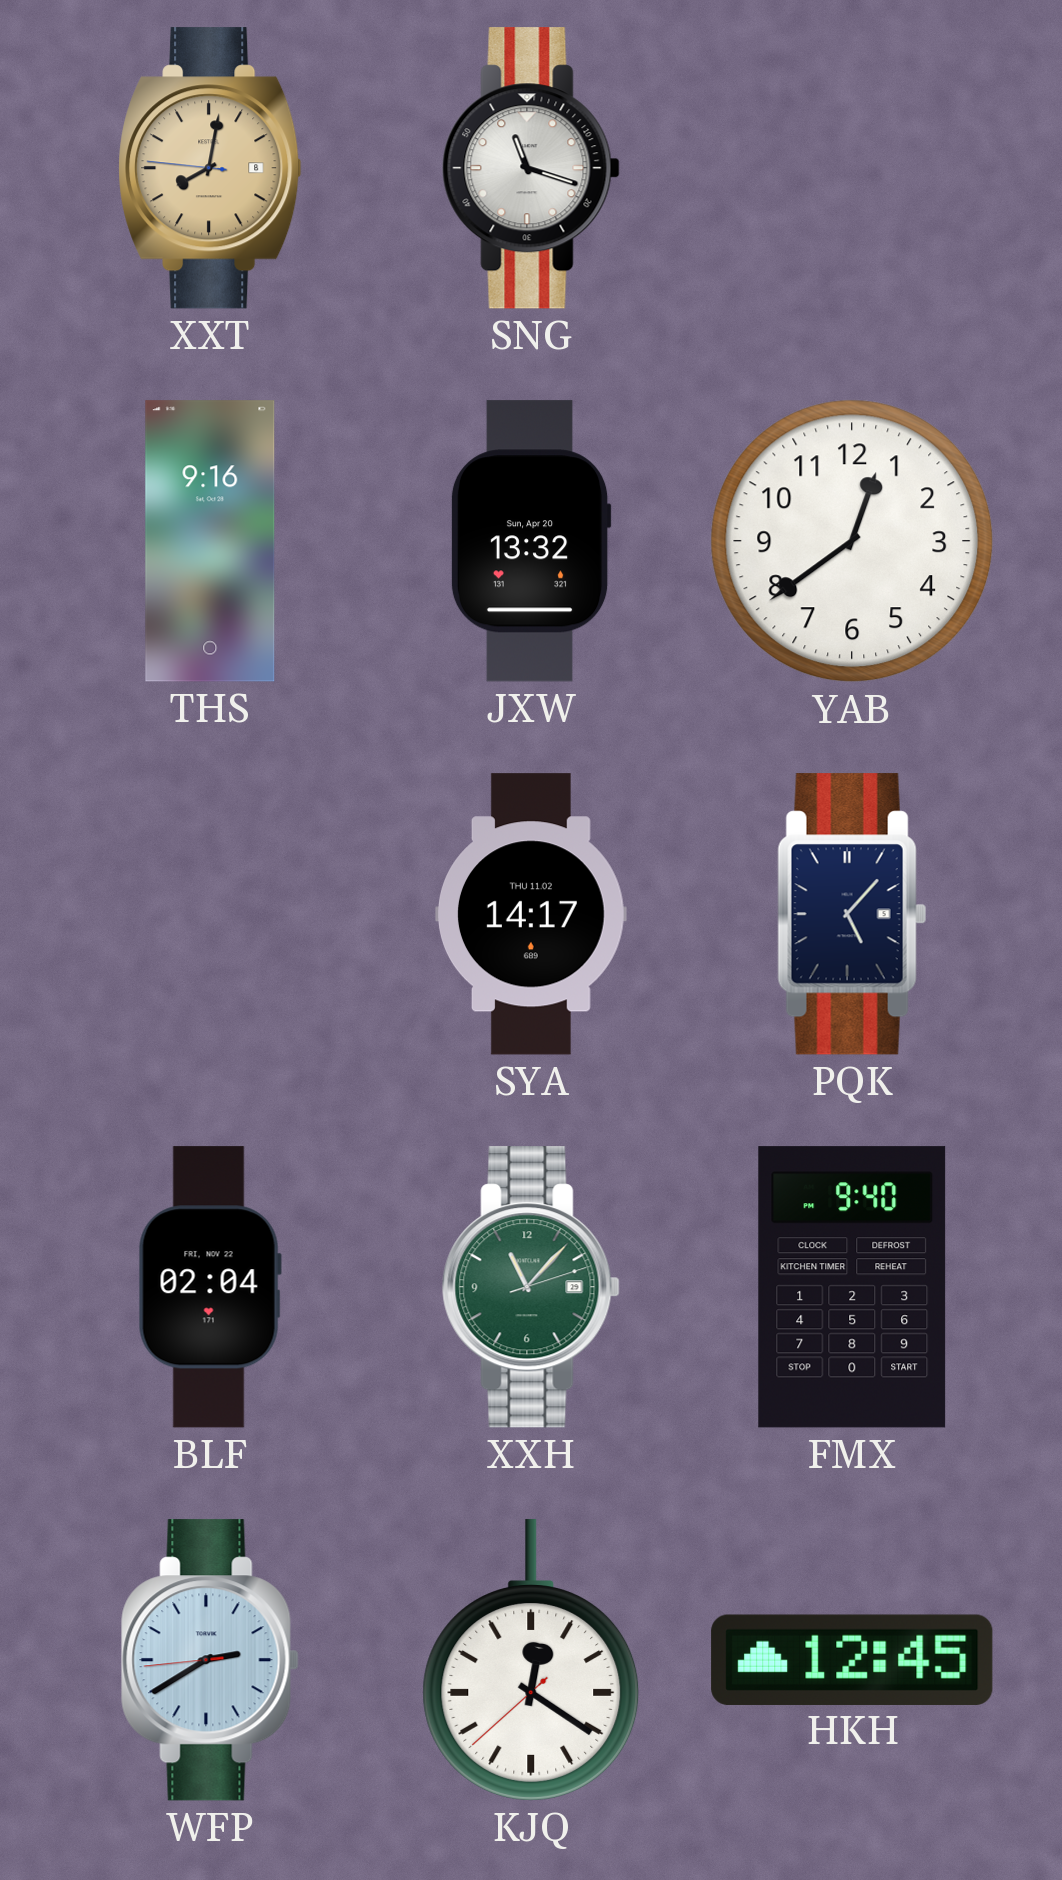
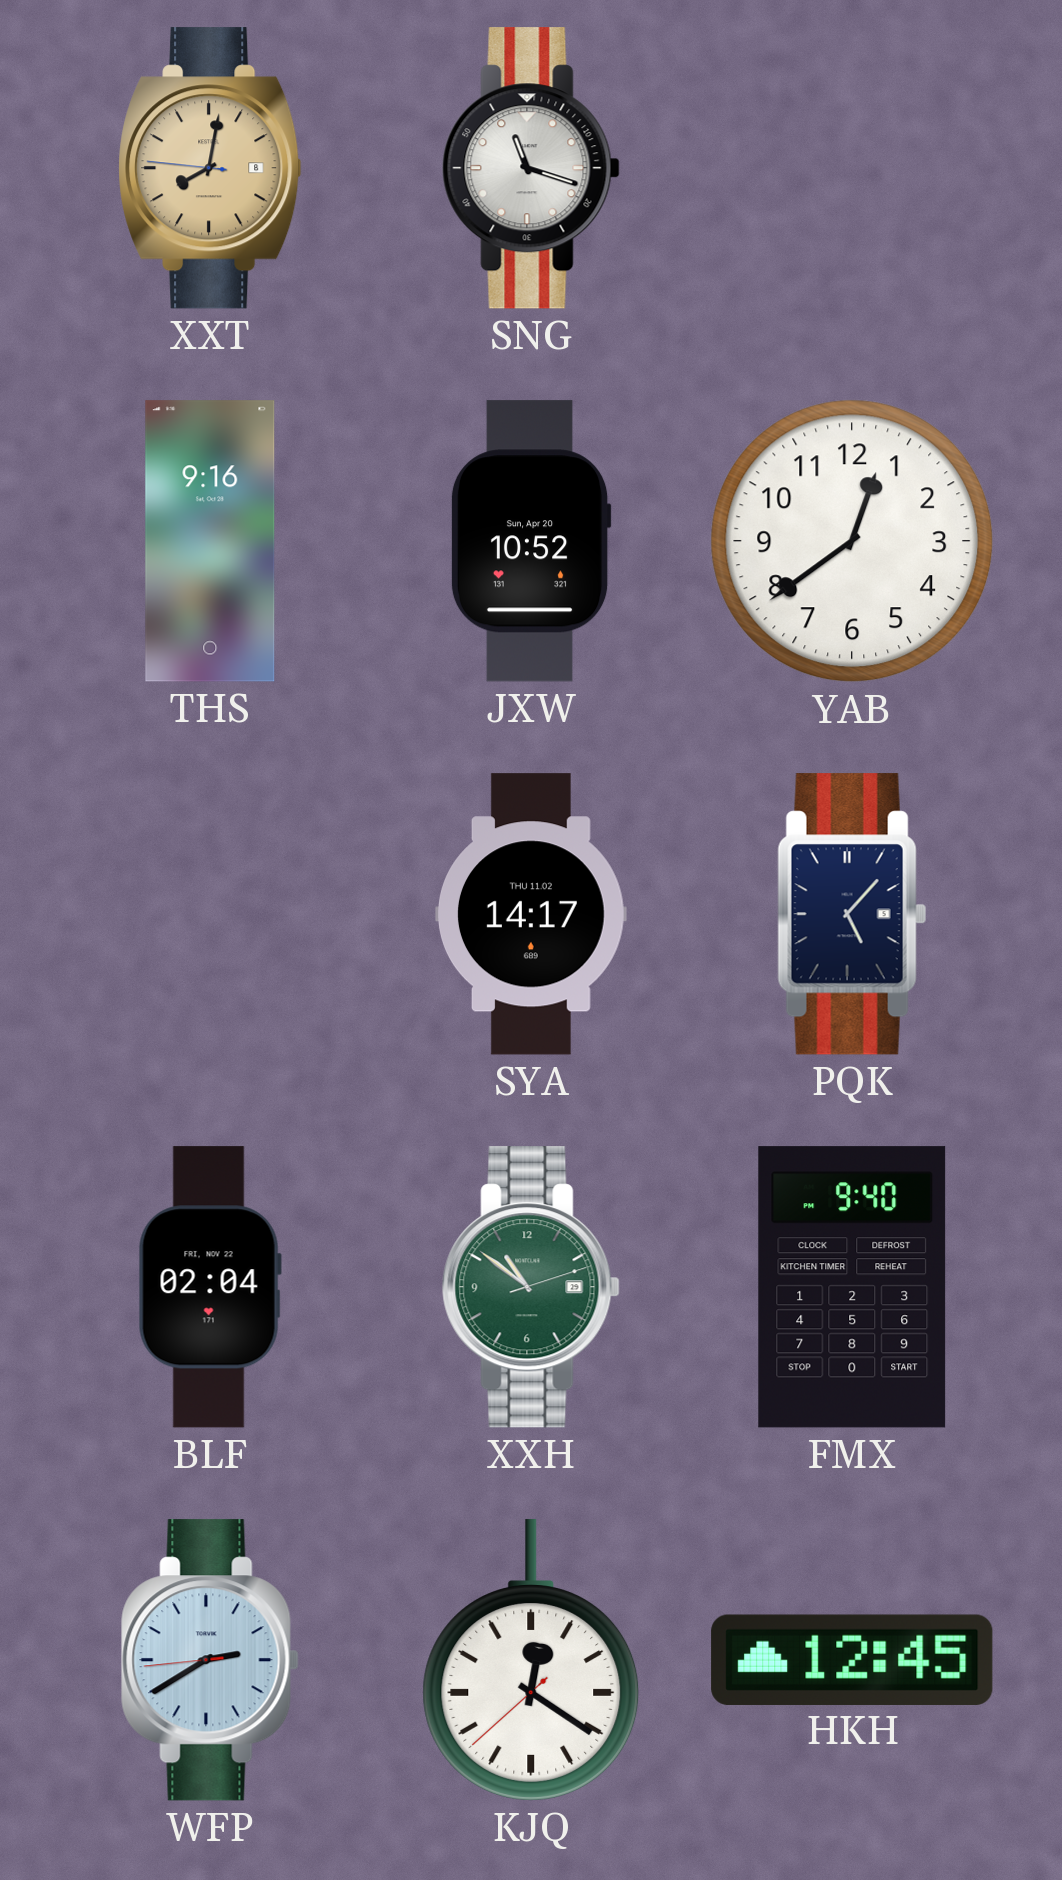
JXW: 13:32 -> 10:52
XXH: 11:07 -> 10:51
